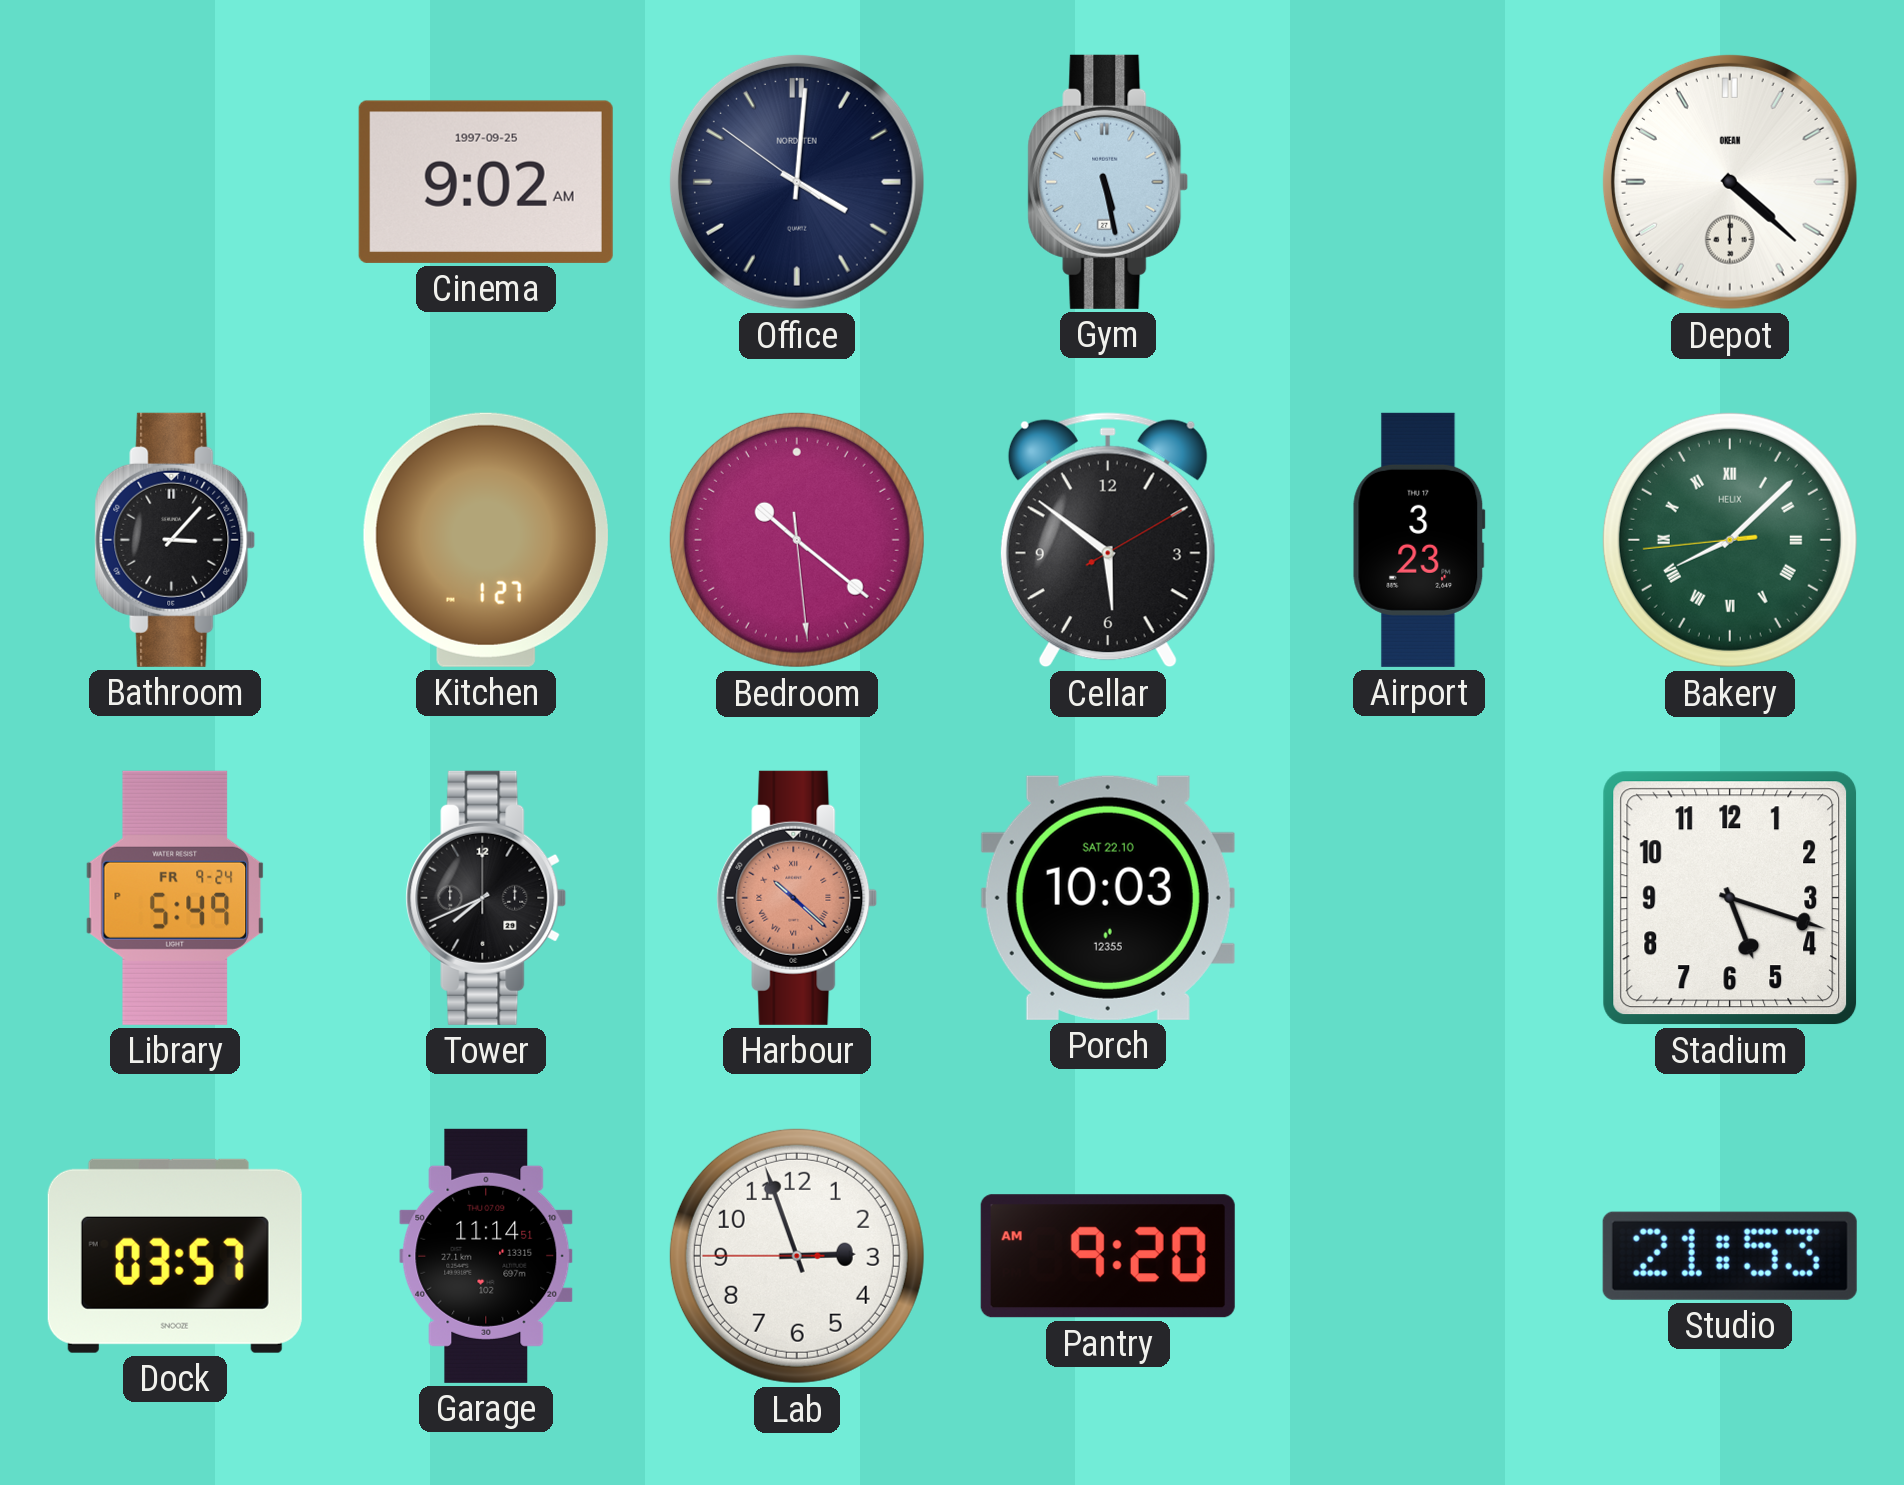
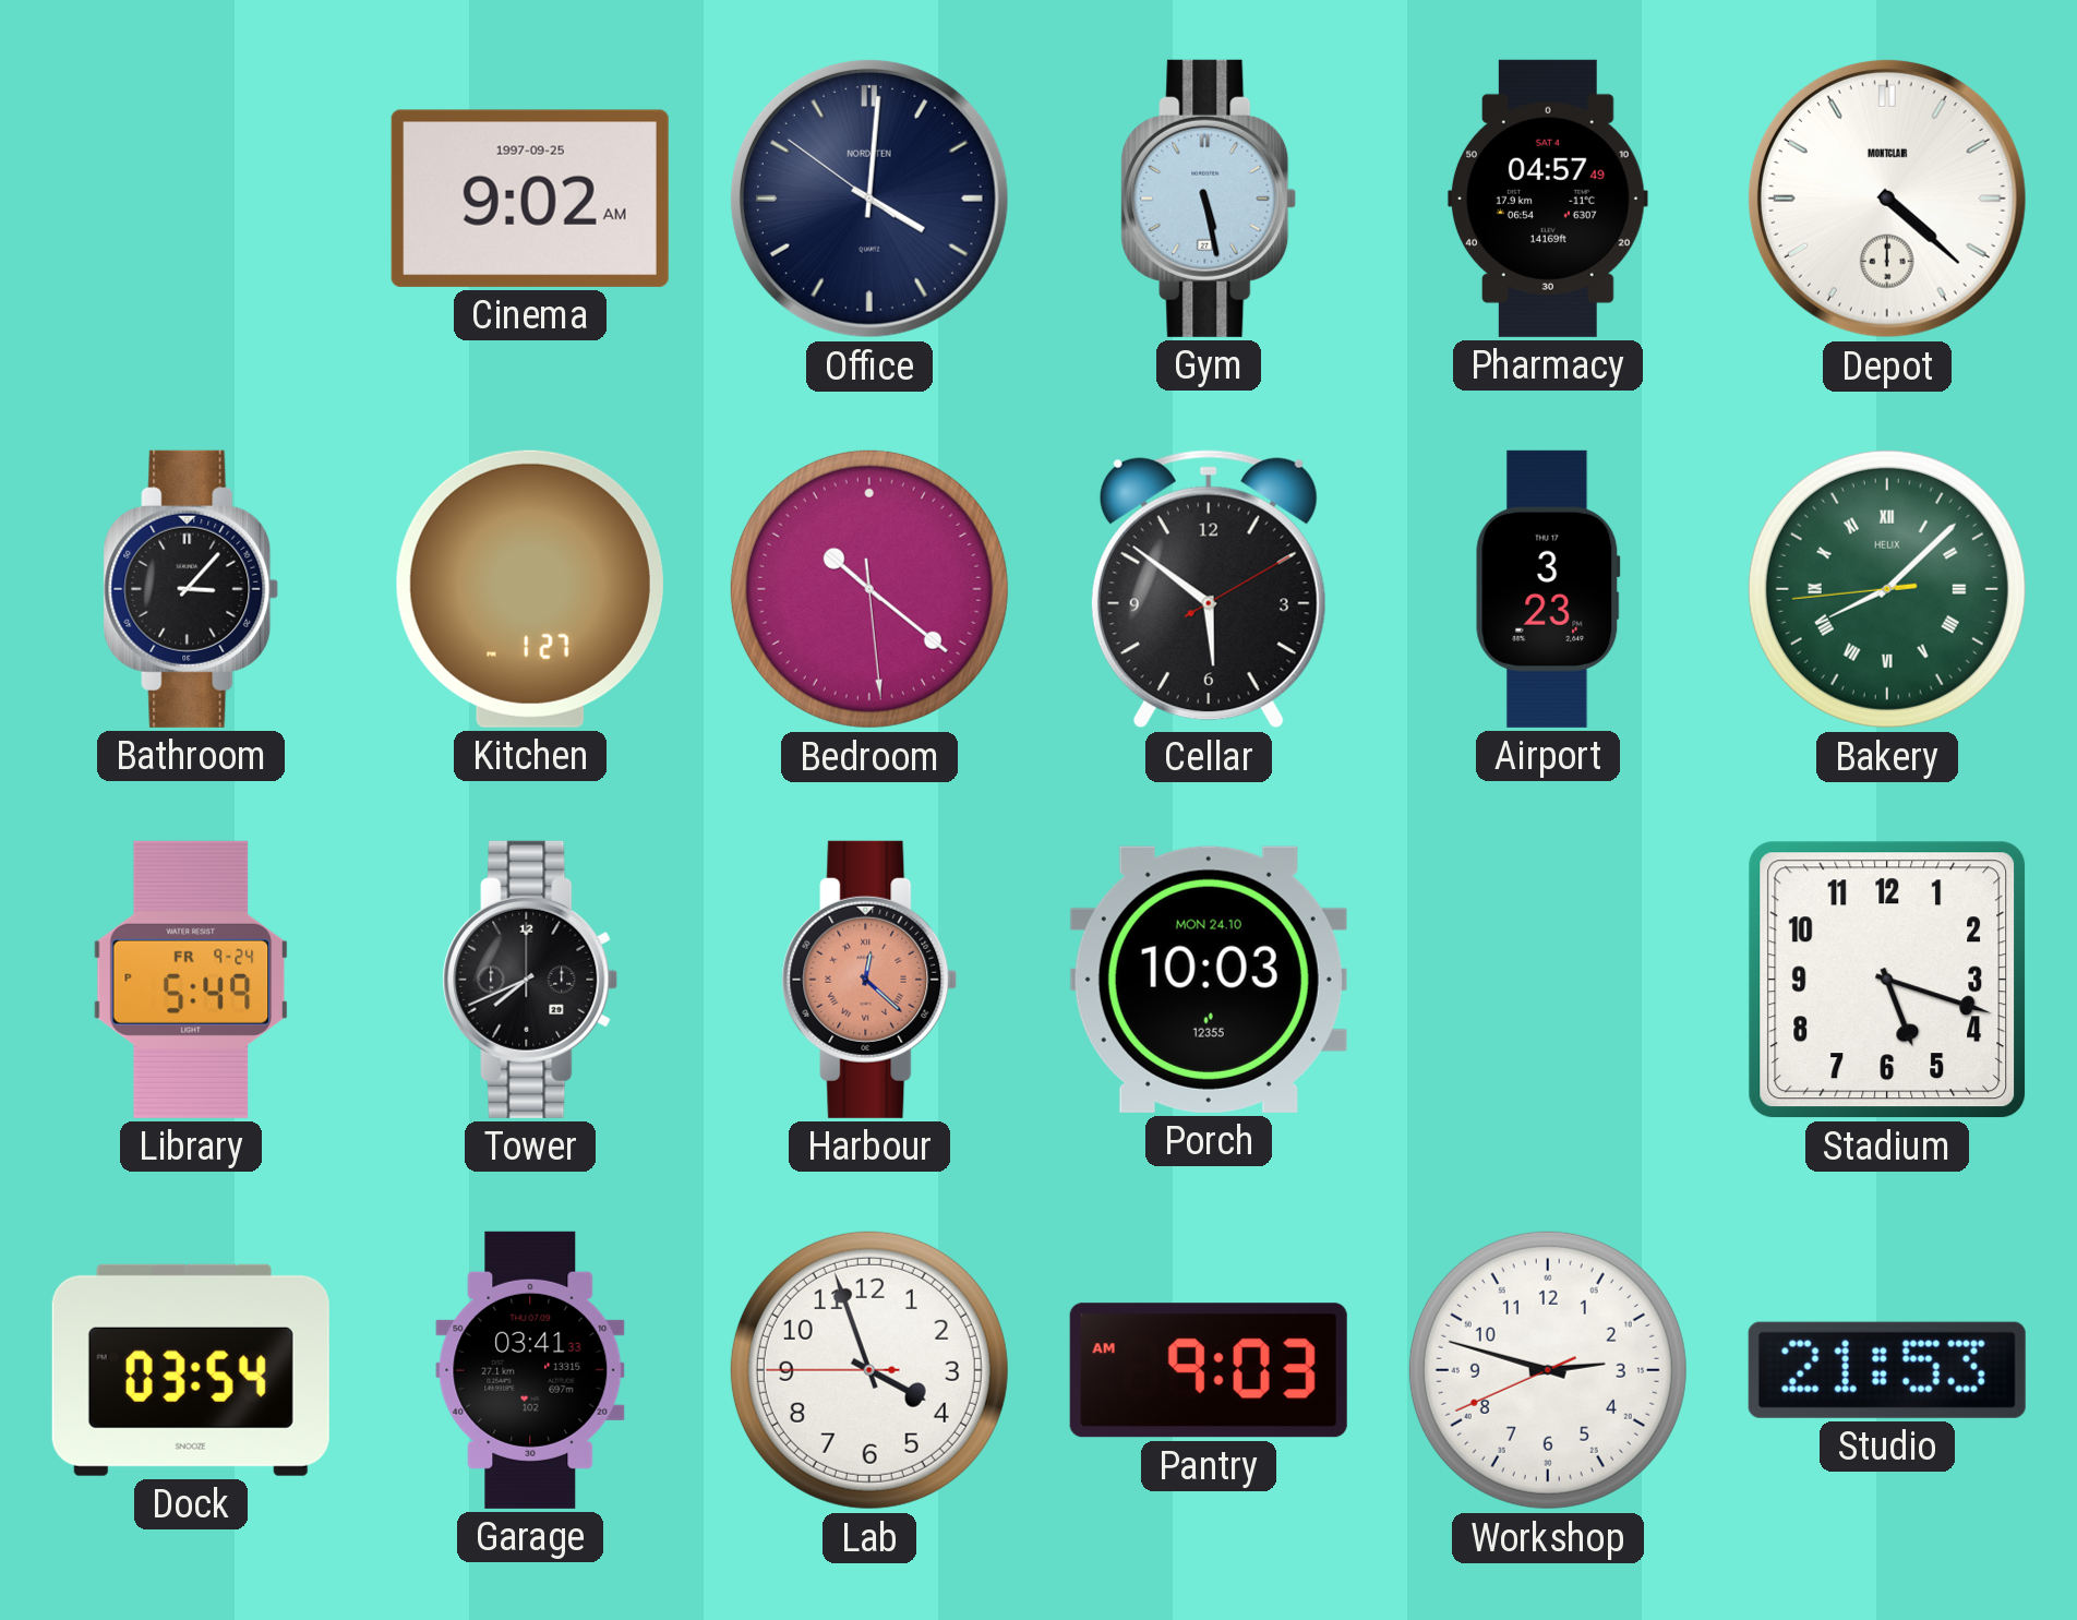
Pharmacy: none -> 04:57
Depot brand: OKEAN -> MONTCLAIR
Harbour: 10:22 -> 12:22
Porch date: SAT 22.10 -> MON 24.10
Dock: 03:57 -> 03:54
Garage: 11:14 -> 03:41
Lab: 2:56 -> 3:56
Pantry: 9:20 -> 9:03
Workshop: none -> 2:47
